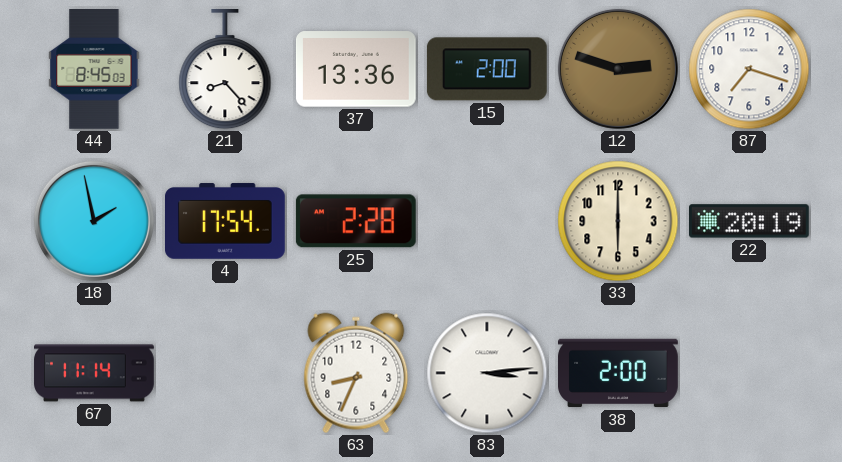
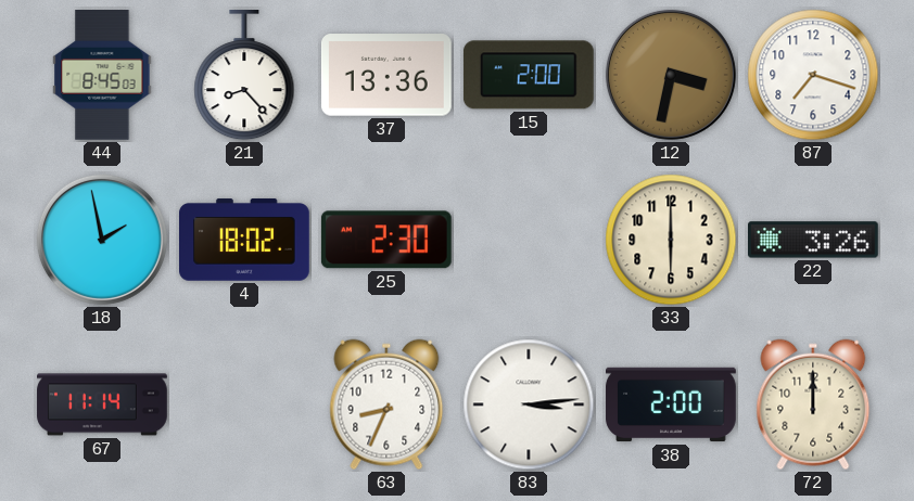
12: 2:48 -> 3:32
4: 17:54 -> 18:02
25: 2:28 -> 2:30
22: 20:19 -> 3:26
72: none -> 12:00
